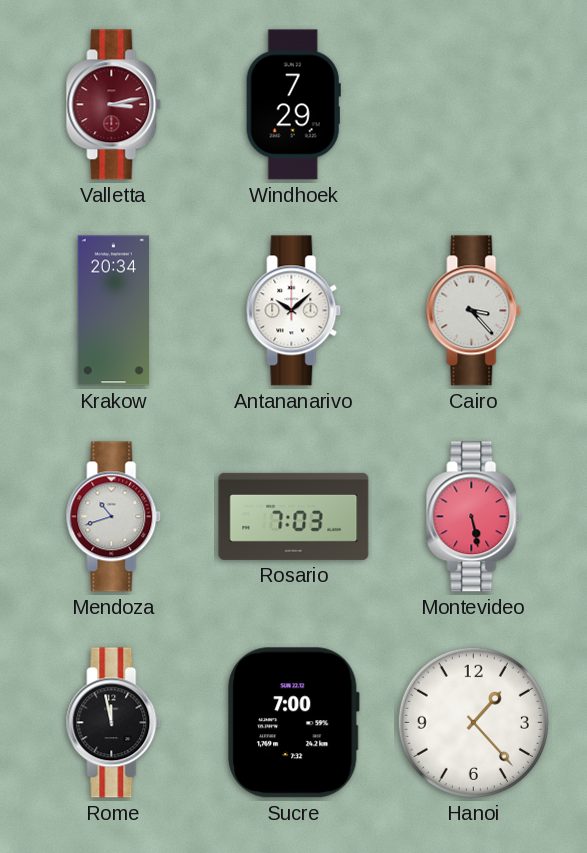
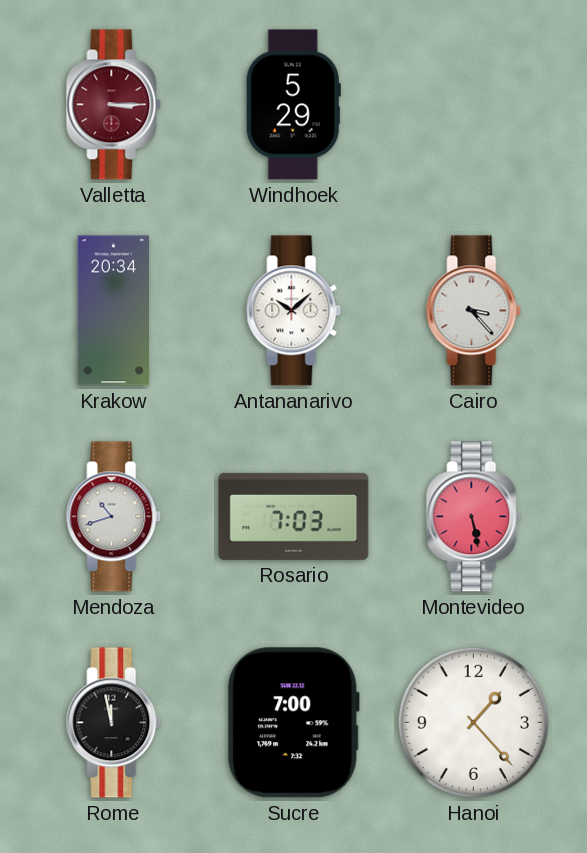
Valletta: 3:13 -> 3:15
Windhoek: 7:29 -> 5:29
